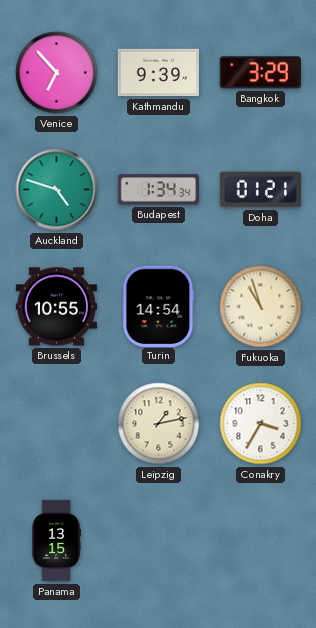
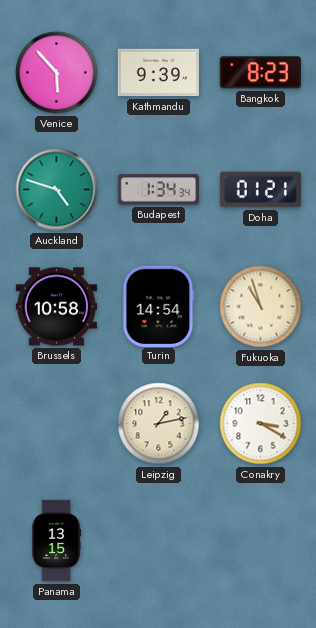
Venice: 6:53 -> 5:53
Bangkok: 3:29 -> 8:23
Brussels: 10:55 -> 10:58
Conakry: 3:35 -> 3:20
